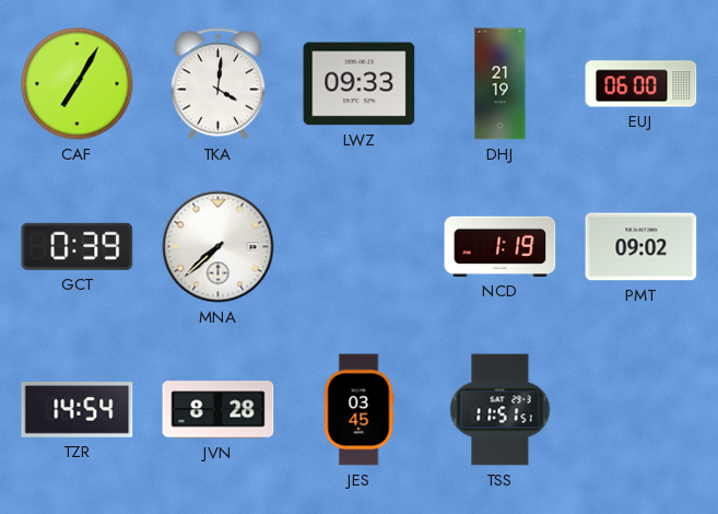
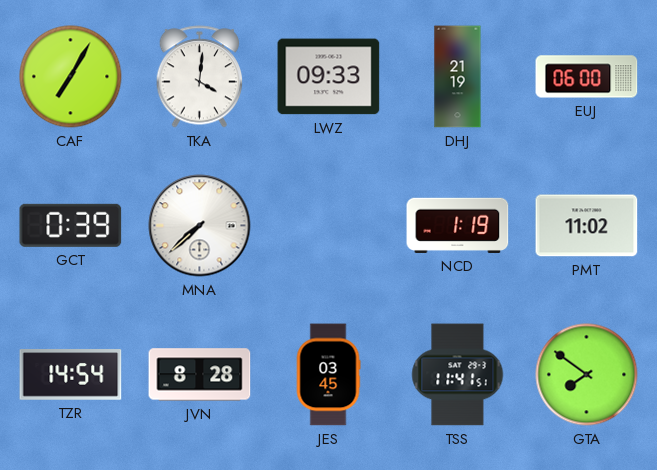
PMT: 09:02 -> 11:02
TSS: 11:51 -> 11:41
GTA: none -> 7:51
